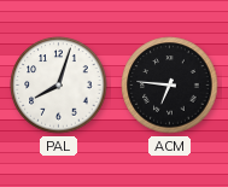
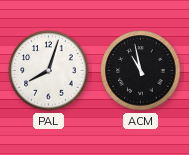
ACM: 6:46 -> 10:58
